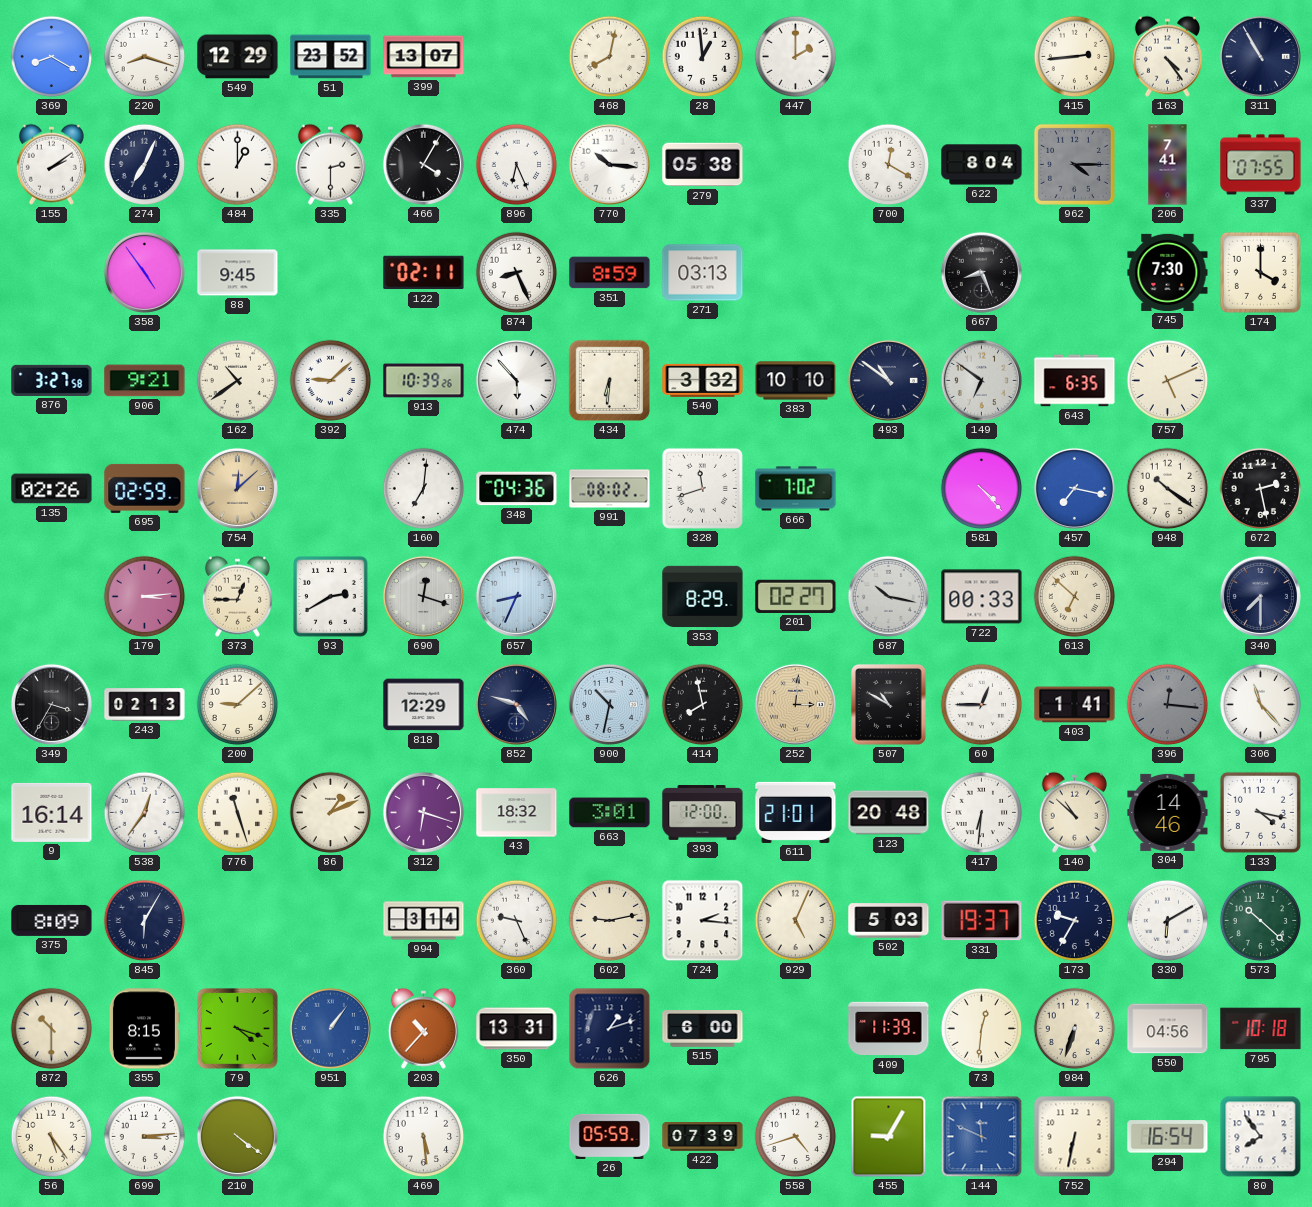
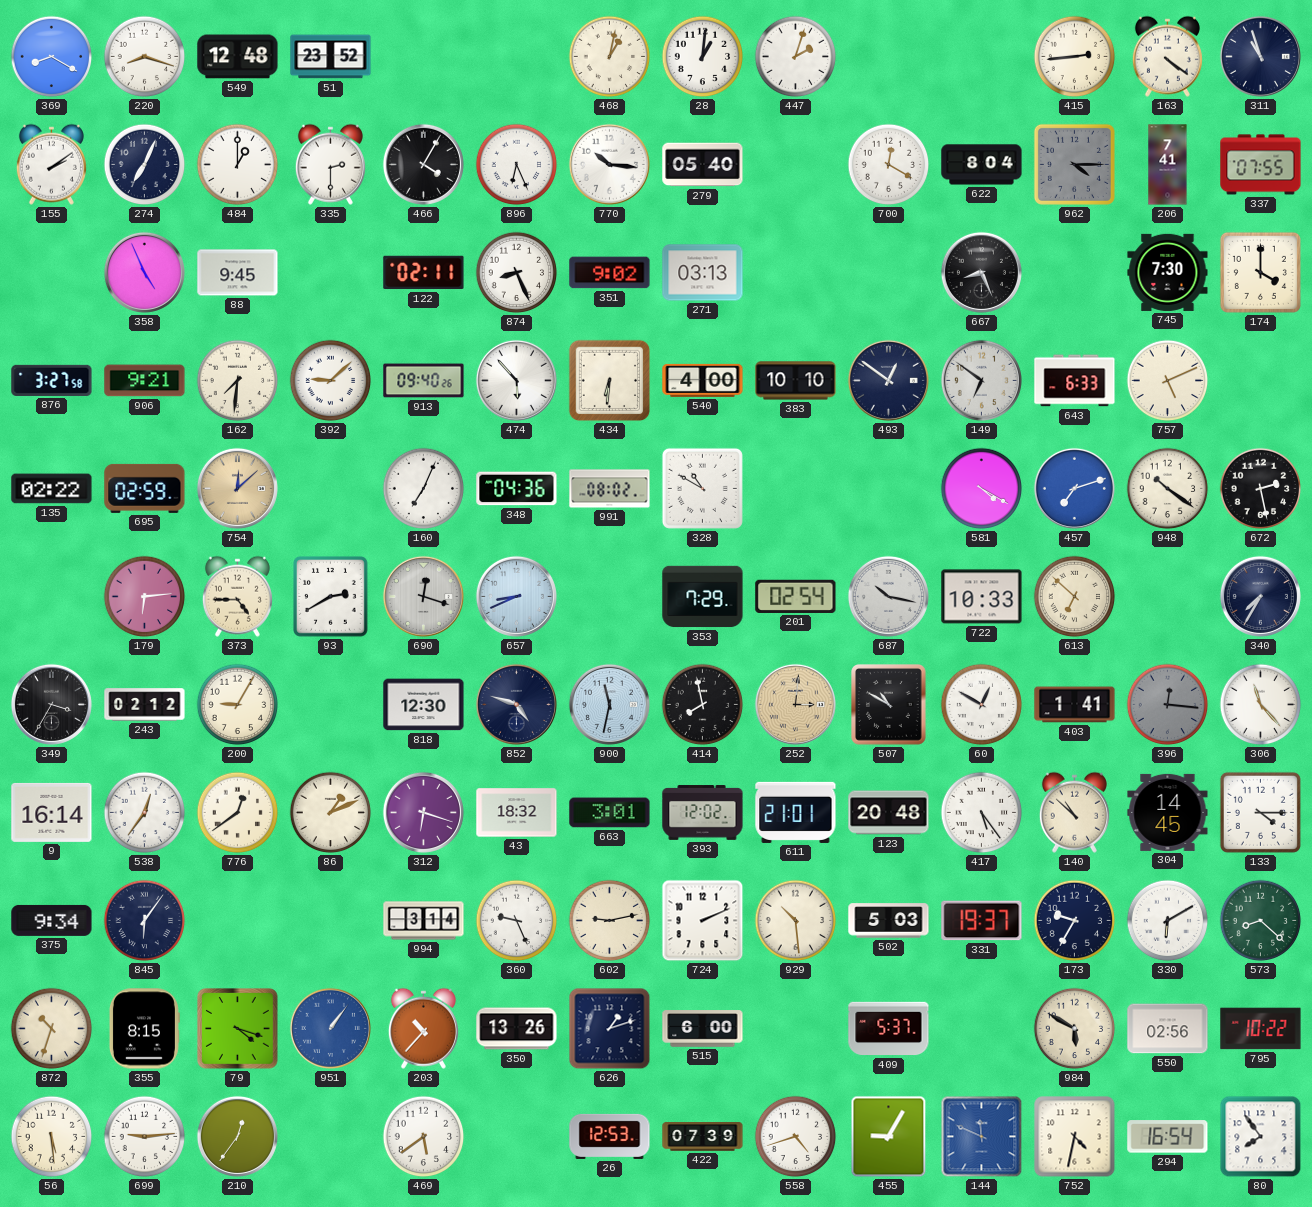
549: 12:29 -> 12:48
399: 13:07 -> none
468: 8:02 -> 1:02
28: 12:59 -> 1:01
447: 2:00 -> 2:03
163: 4:24 -> 4:21
311: 10:55 -> 10:57
279: 05:38 -> 05:40
358: 4:54 -> 4:56
351: 8:59 -> 9:02
162: 10:39 -> 7:31
913: 10:39 -> 09:40
540: 3:32 -> 4:00
493: 10:51 -> 12:51
643: 6:35 -> 6:33
135: 02:26 -> 02:22
160: 7:01 -> 7:04
328: 11:42 -> 10:50
666: 7:02 -> none
581: 4:23 -> 4:20
457: 7:17 -> 7:12
179: 3:14 -> 6:14
373: 12:45 -> 4:45
657: 8:34 -> 8:41
353: 8:29 -> 7:29
201: 02:27 -> 02:54
722: 00:33 -> 10:33
340: 7:30 -> 7:35
243: 02:13 -> 02:12
200: 9:08 -> 9:05
818: 12:29 -> 12:30
900: 10:32 -> 11:32
60: 12:45 -> 12:50
776: 11:27 -> 12:39
393: 12:00 -> 12:02
417: 6:31 -> 5:24
304: 14:46 -> 14:45
133: 4:17 -> 4:15
375: 8:09 -> 9:34
845: 6:05 -> 6:06
724: 2:16 -> 2:11
929: 5:04 -> 10:29
573: 10:22 -> 8:22
872: 10:30 -> 10:33
350: 13:31 -> 13:26
409: 11:39 -> 5:37
73: 12:31 -> none
984: 6:33 -> 5:50
550: 04:56 -> 02:56
795: 10:18 -> 10:22
56: 5:24 -> 5:29
699: 3:14 -> 9:14
210: 4:21 -> 12:36
469: 5:29 -> 5:39
26: 05:59 -> 12:53
752: 6:32 -> 4:32
